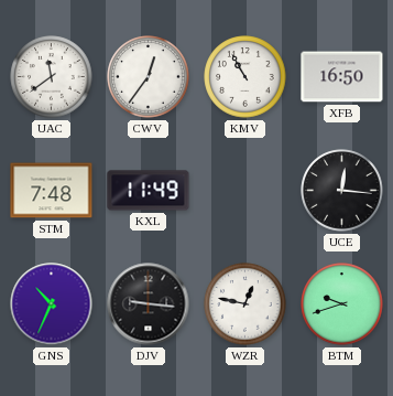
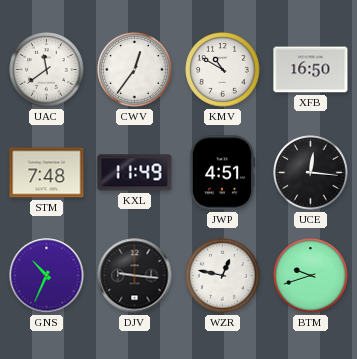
KMV: 10:55 -> 10:50
JWP: none -> 4:51
